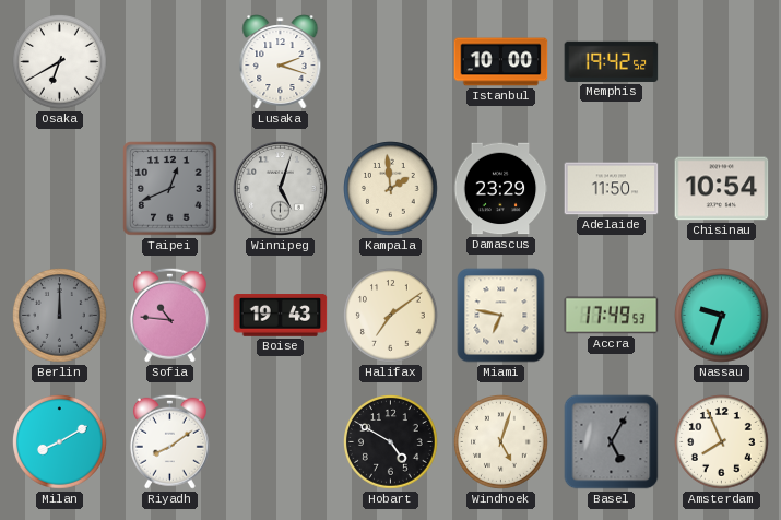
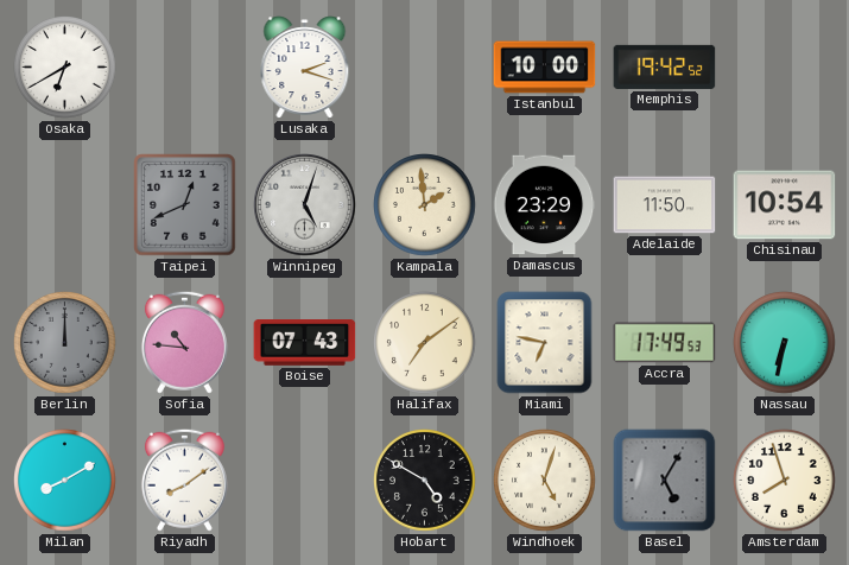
Boise: 19:43 -> 07:43
Nassau: 9:33 -> 6:32
Amsterdam: 7:56 -> 7:57
